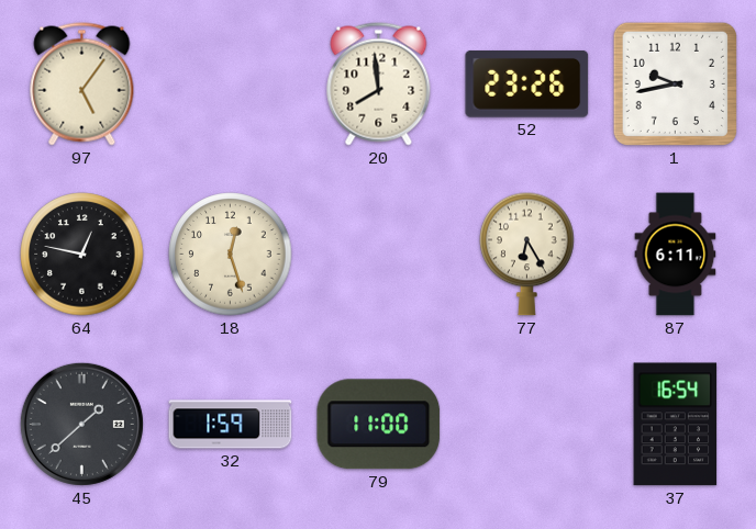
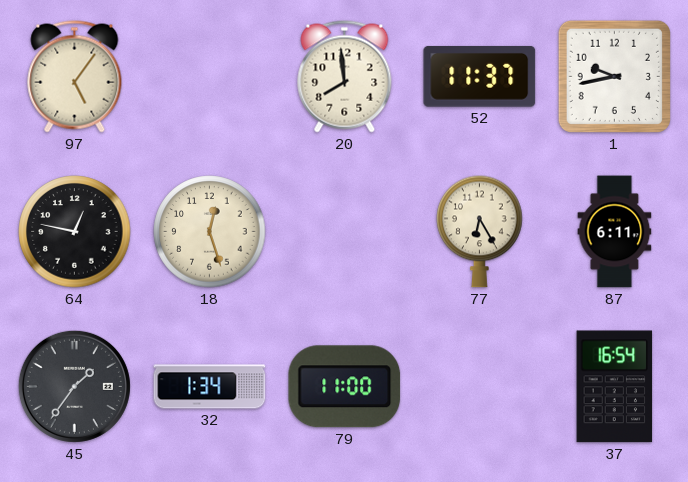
52: 23:26 -> 11:37
45: 1:38 -> 1:36
32: 1:59 -> 1:34
